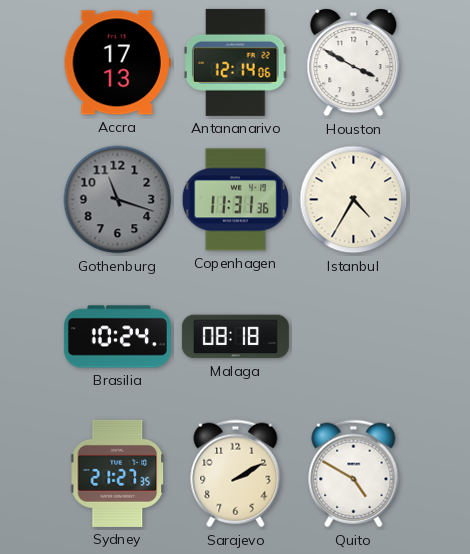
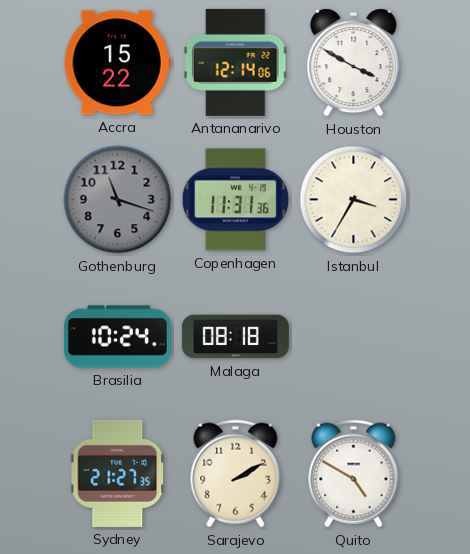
Accra: 17:13 -> 15:22
Istanbul: 4:35 -> 3:35
